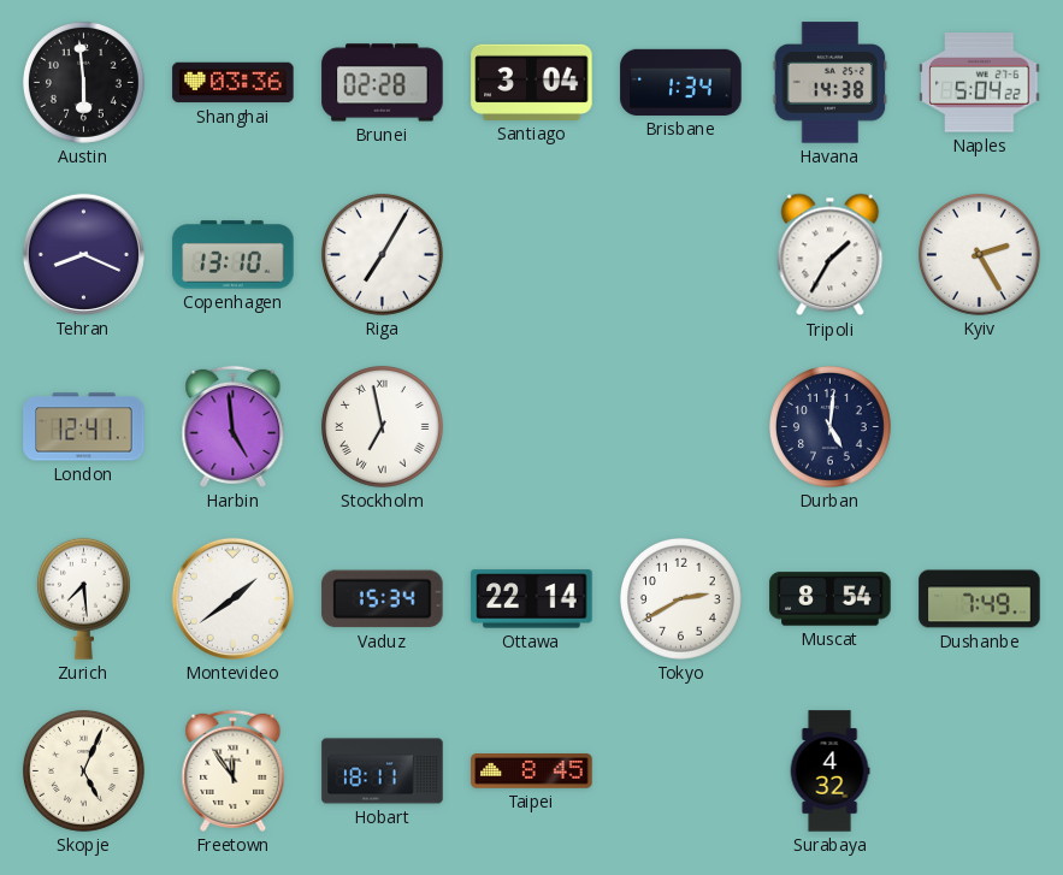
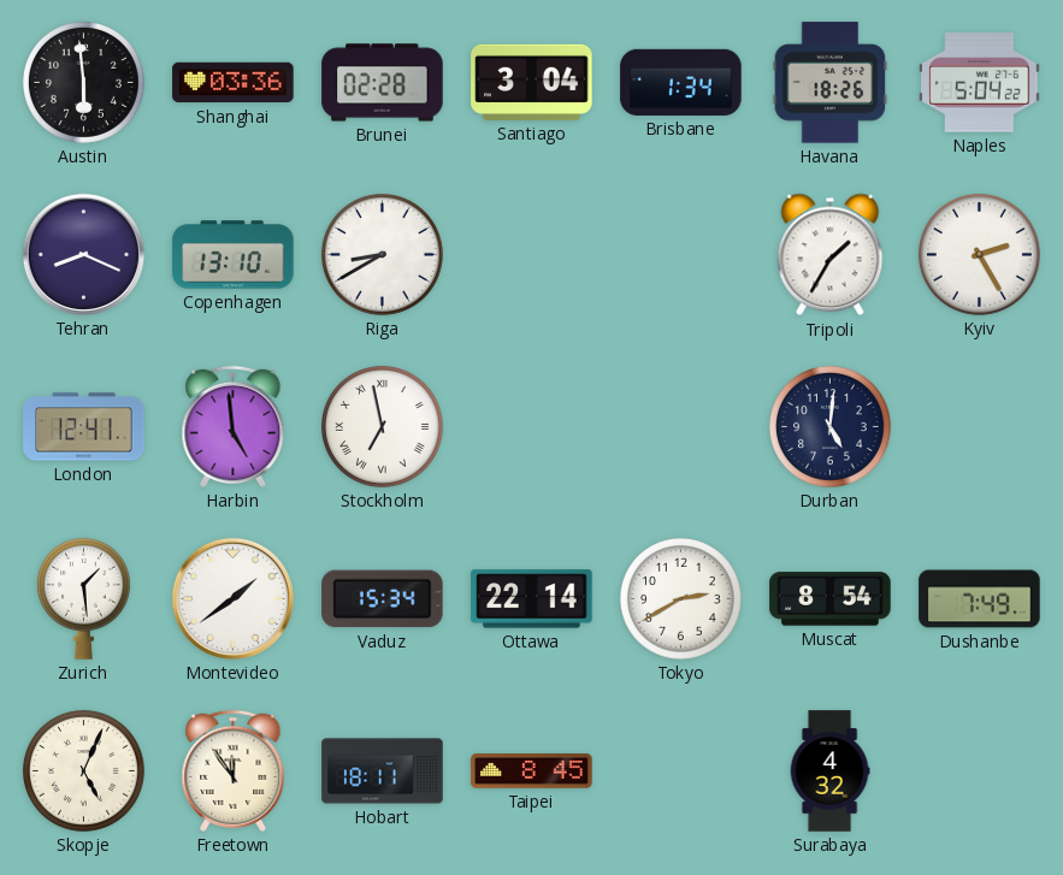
Havana: 14:38 -> 18:26
Riga: 7:05 -> 8:40
Zurich: 7:29 -> 1:29
